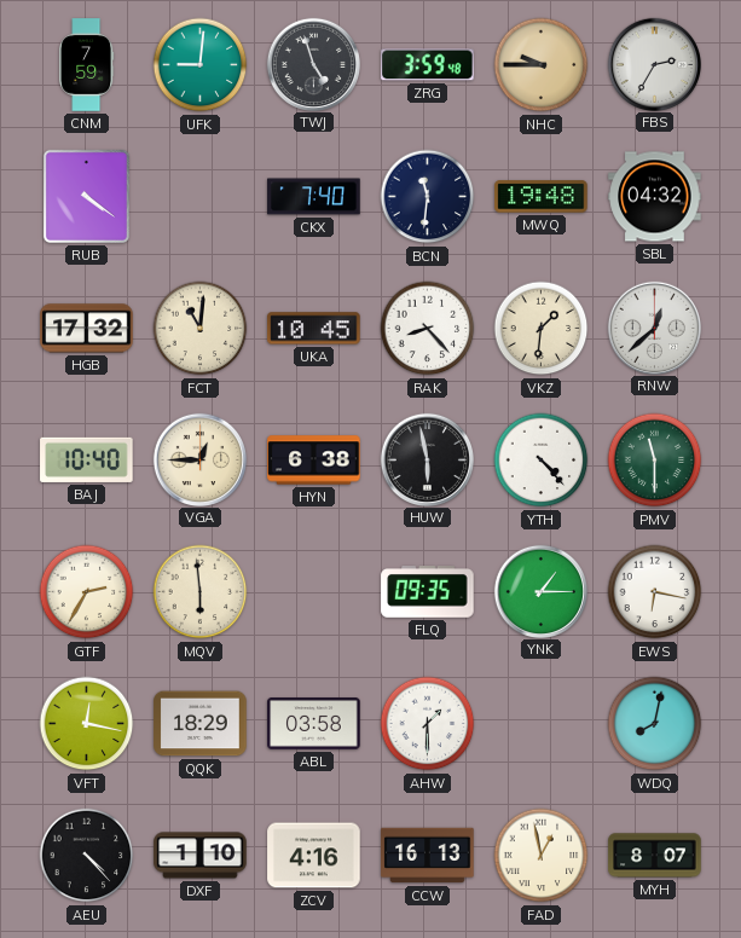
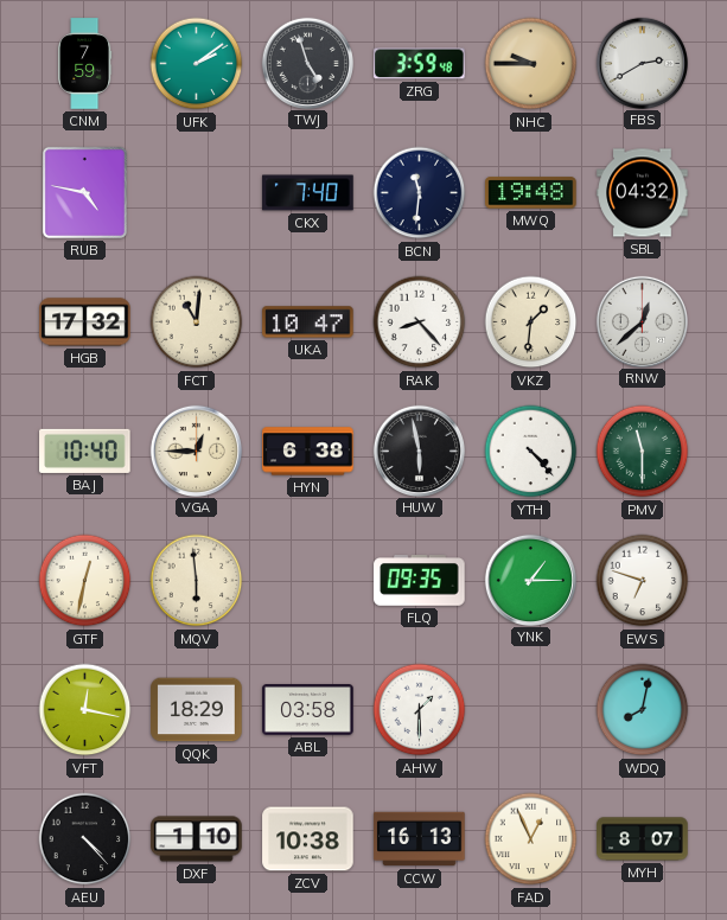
UFK: 9:01 -> 2:09
FBS: 2:35 -> 2:40
RUB: 4:21 -> 4:47
UKA: 10:45 -> 10:47
GTF: 2:35 -> 12:32
EWS: 6:17 -> 6:48
ZCV: 4:16 -> 10:38
FAD: 12:58 -> 12:56
